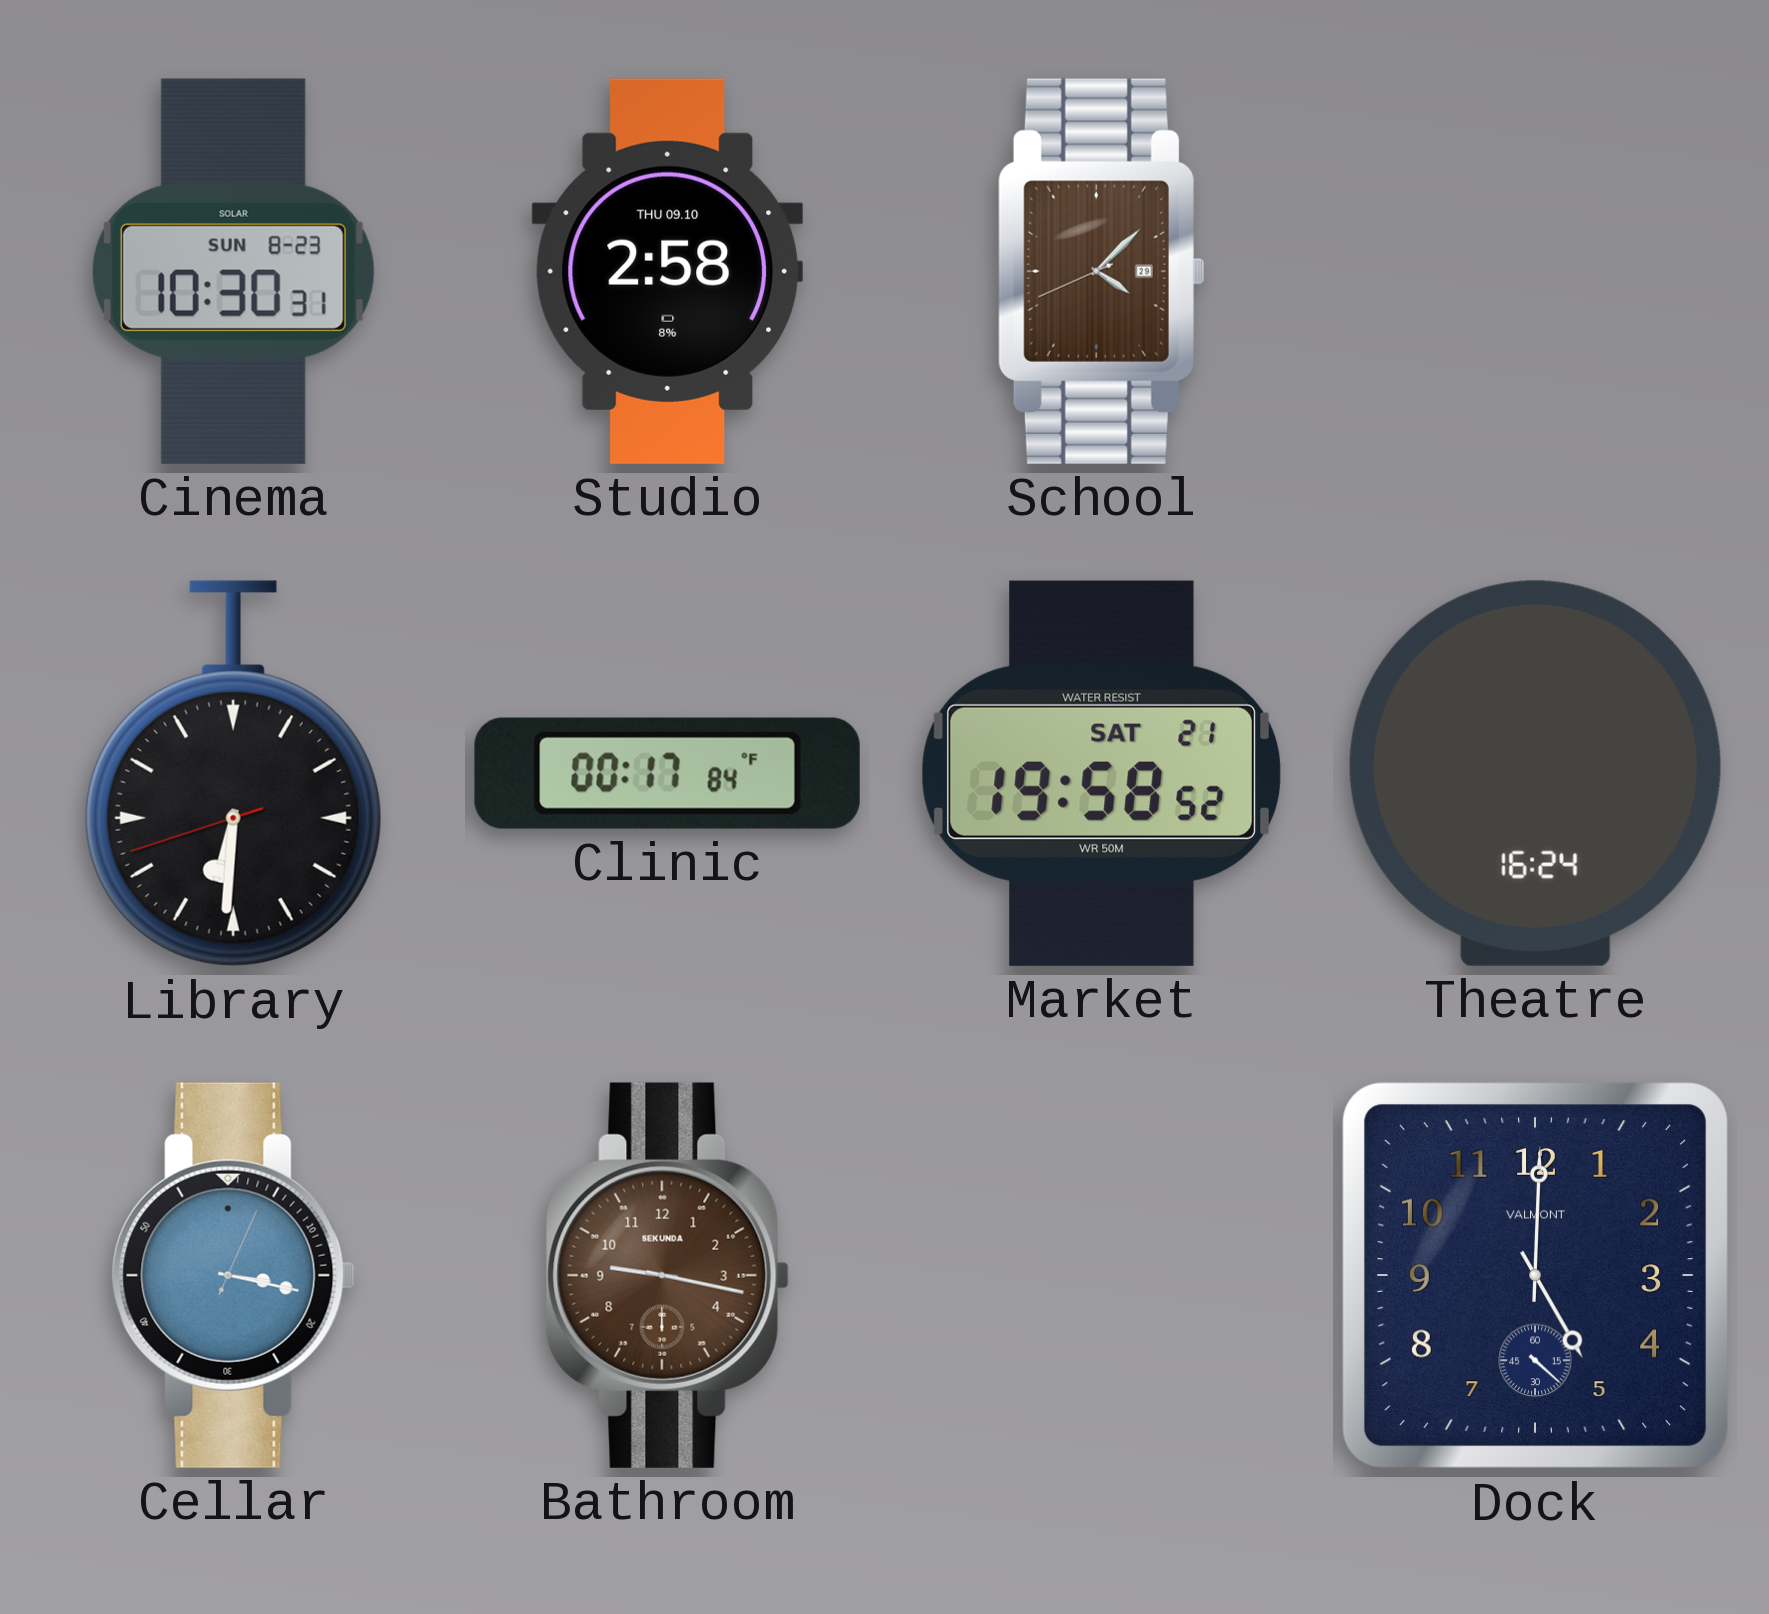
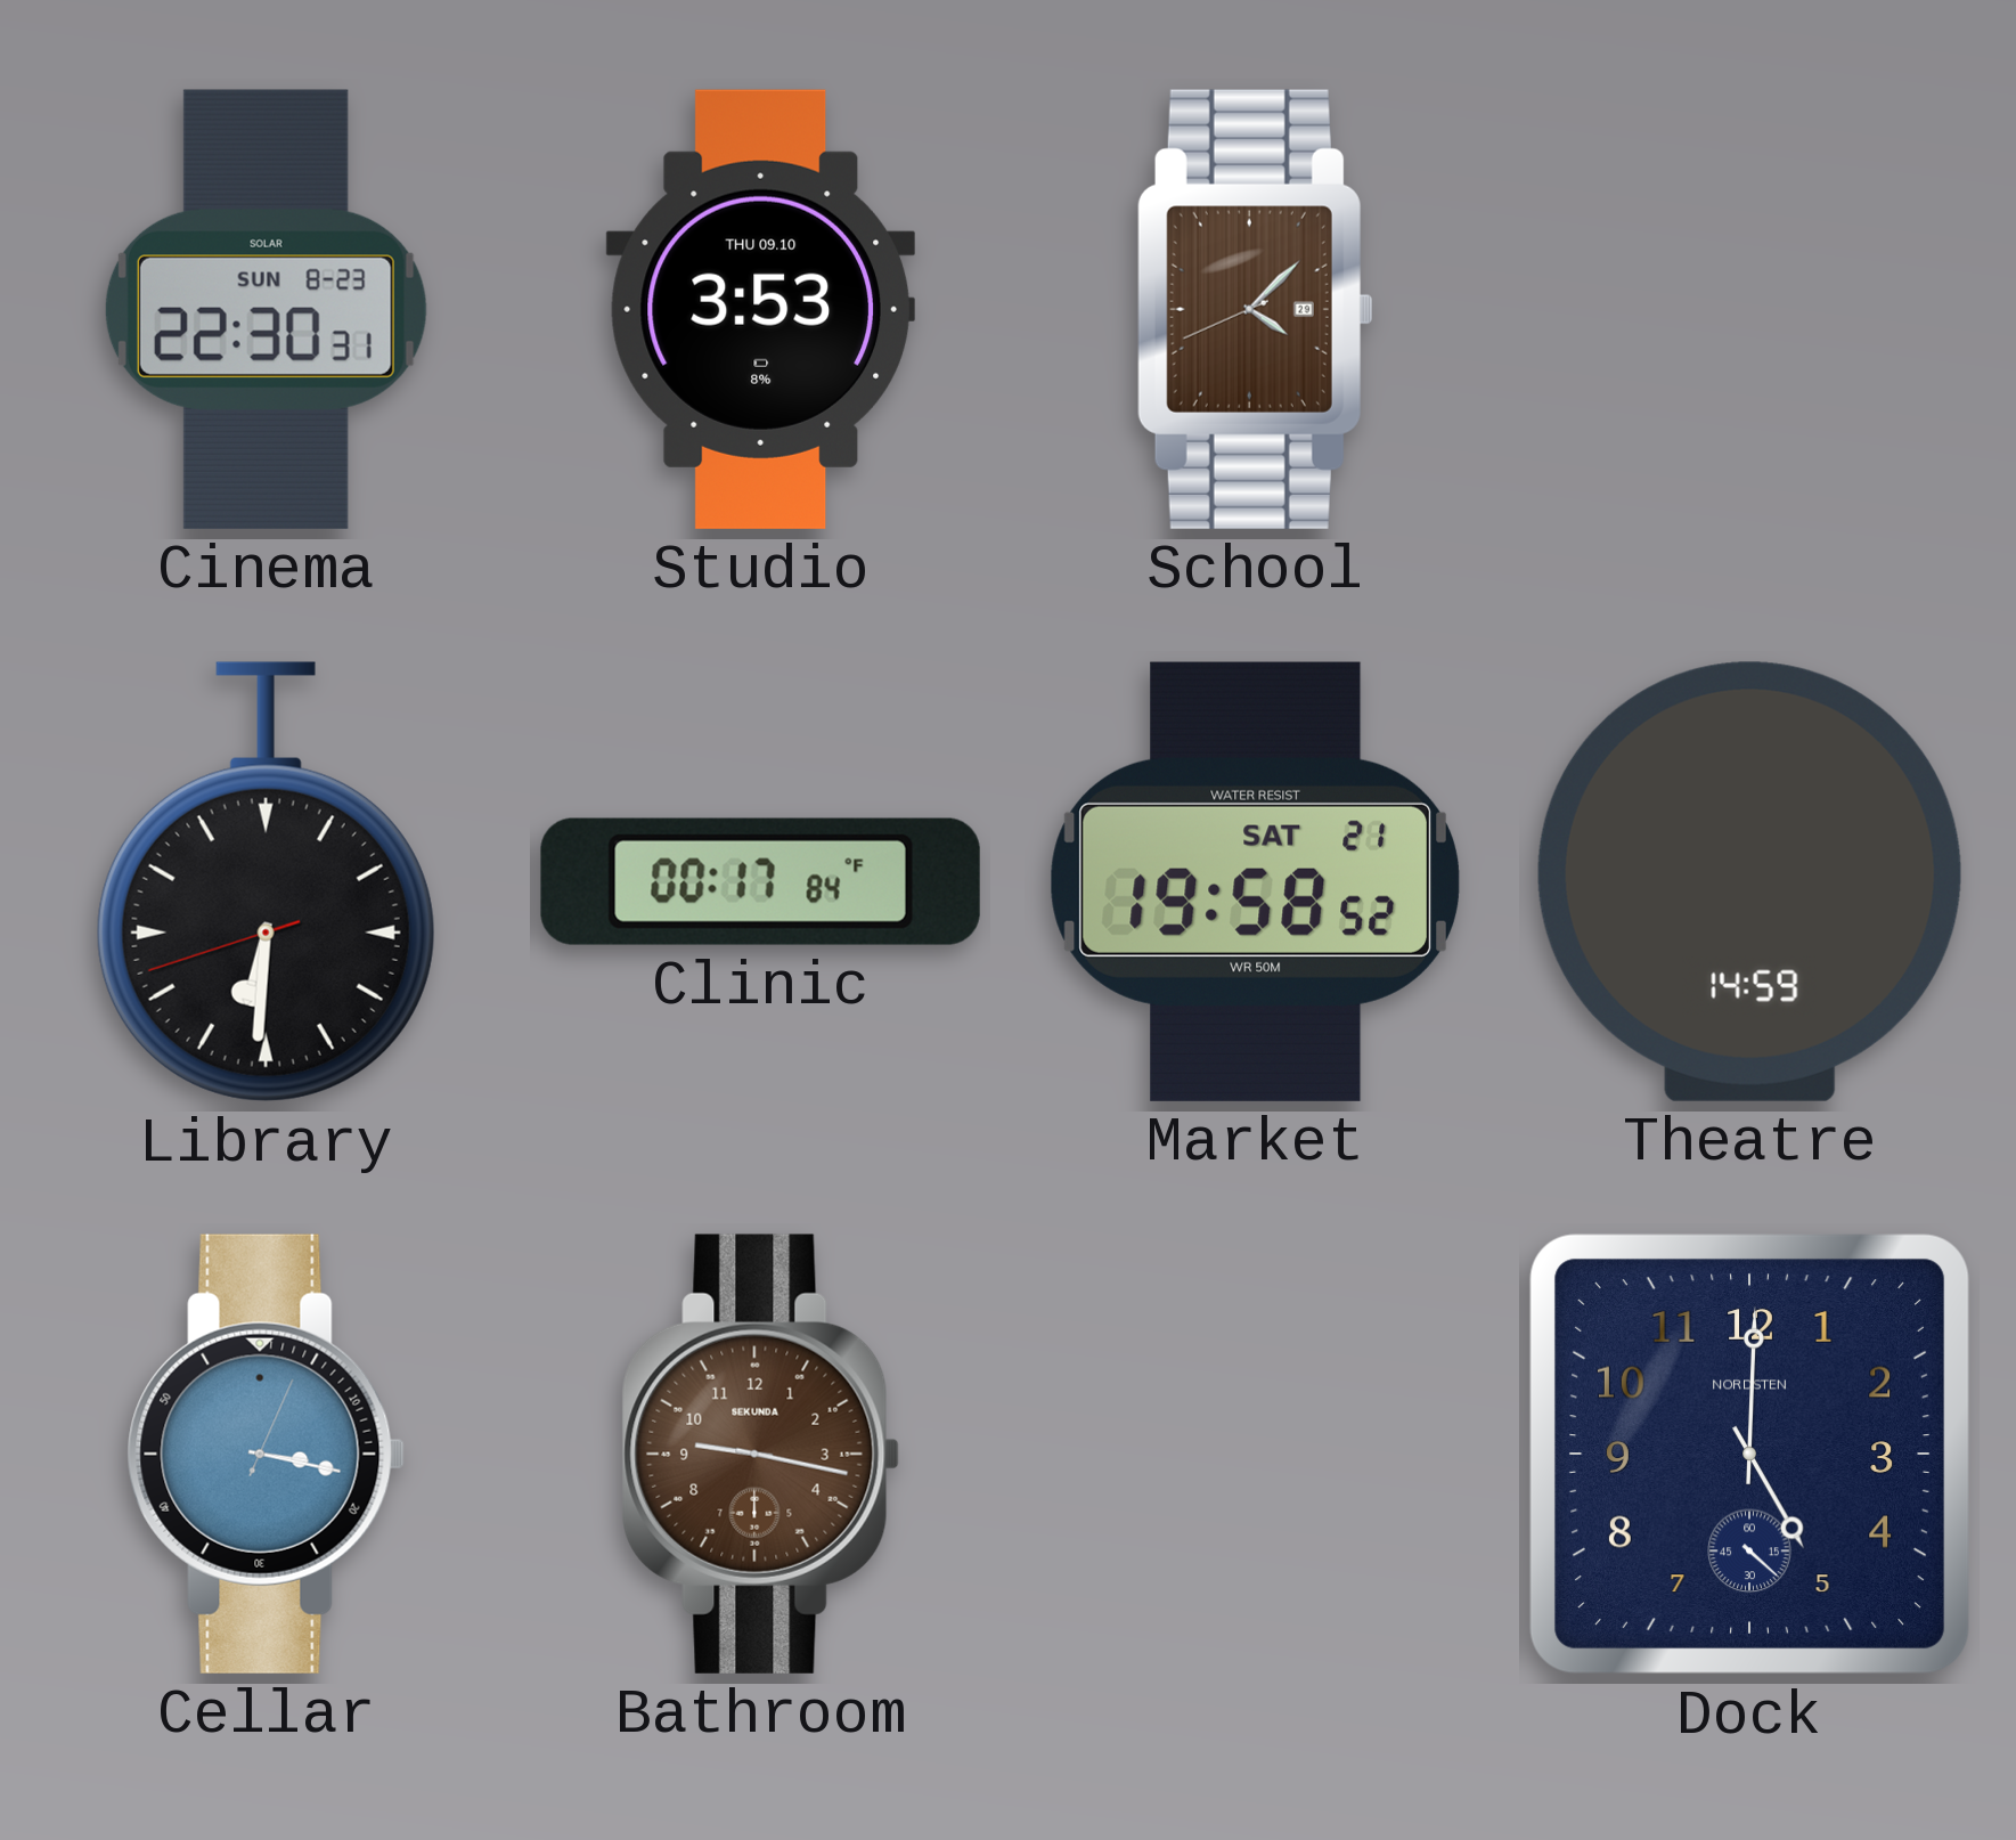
Cinema: 10:30 -> 22:30
Studio: 2:58 -> 3:53
Theatre: 16:24 -> 14:59
Dock brand: VALMONT -> NORDSTEN
